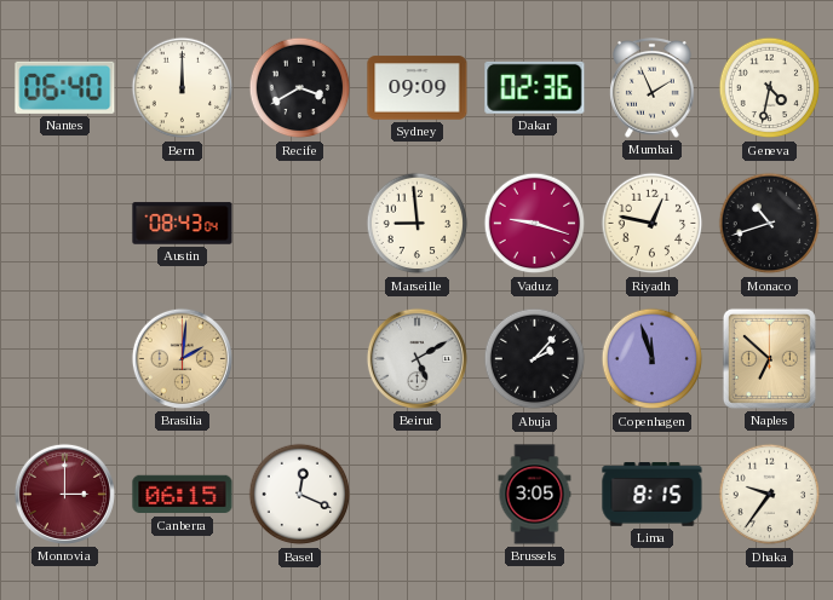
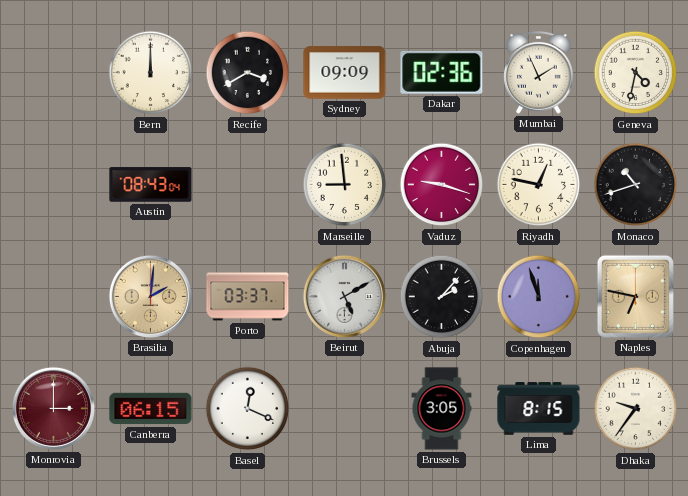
Nantes: 06:40 -> none
Porto: none -> 03:37
Naples: 6:52 -> 6:47
